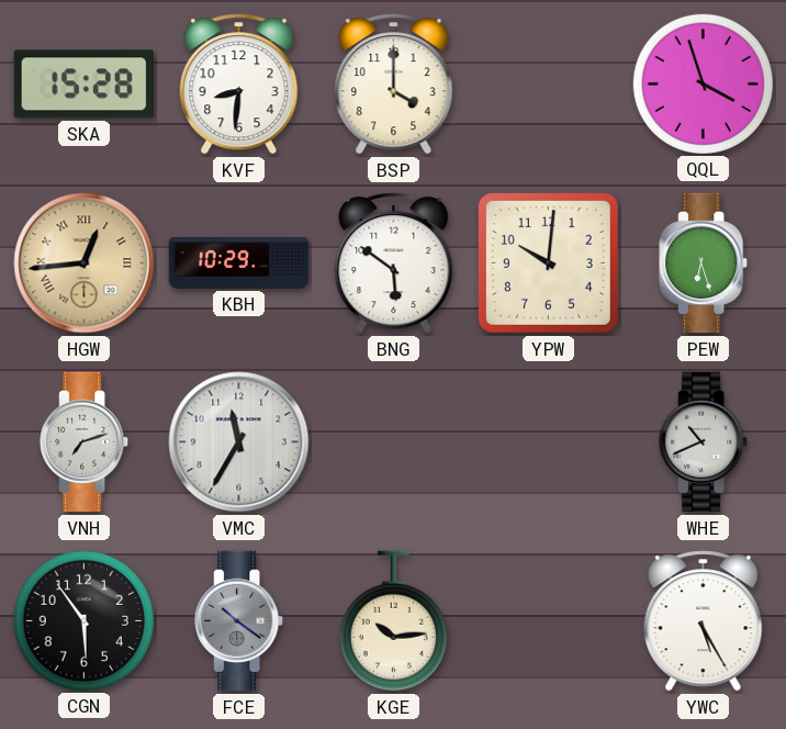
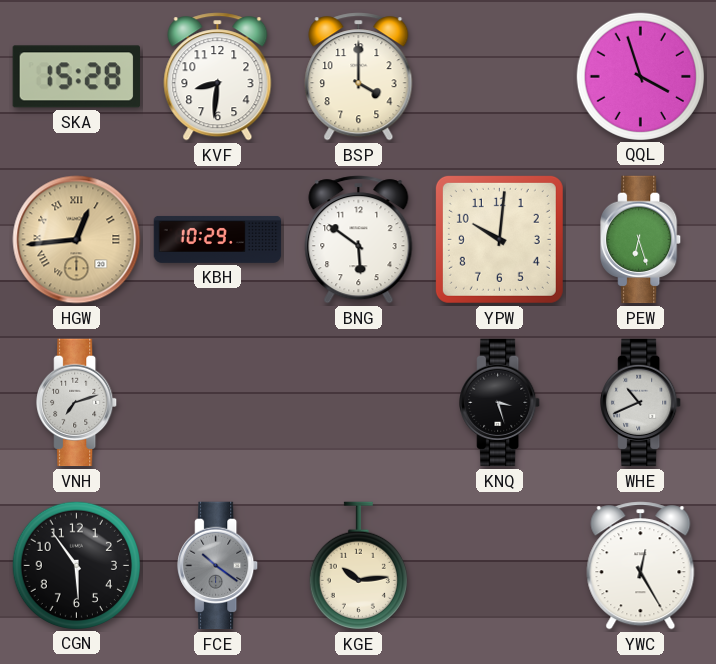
VMC: 11:35 -> none
KNQ: none -> 3:27
YWC: 5:25 -> 12:25
